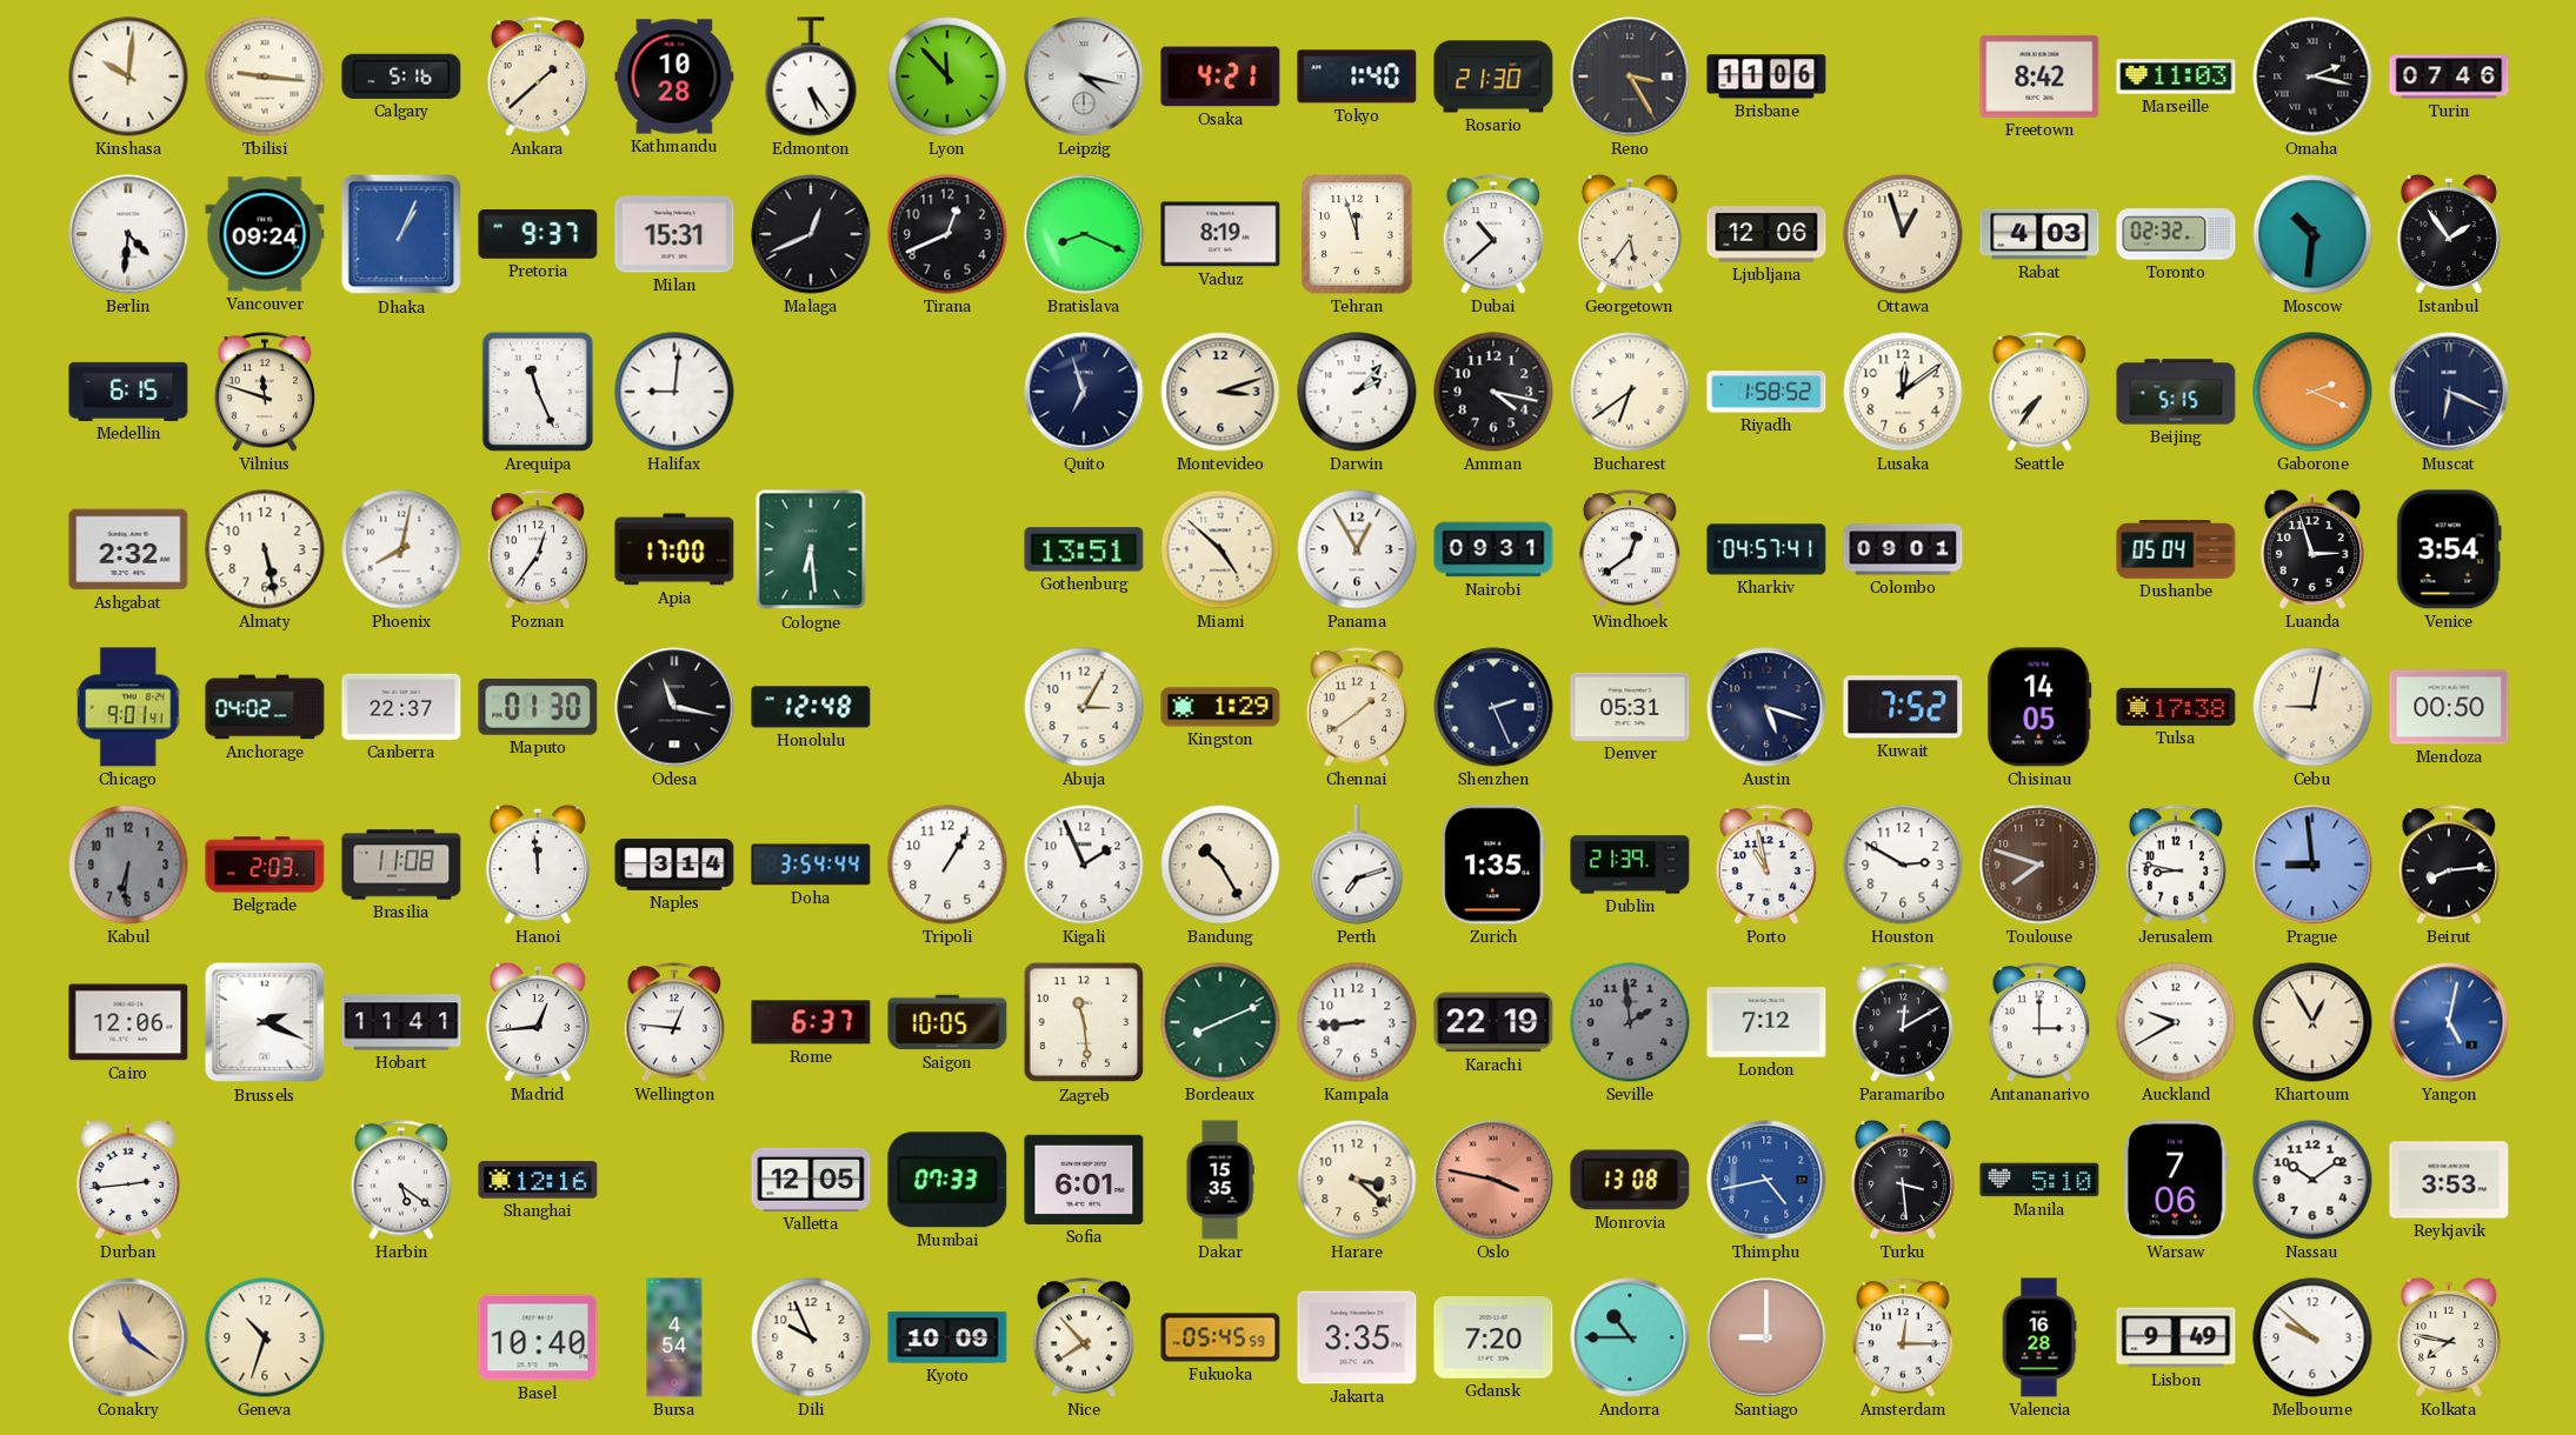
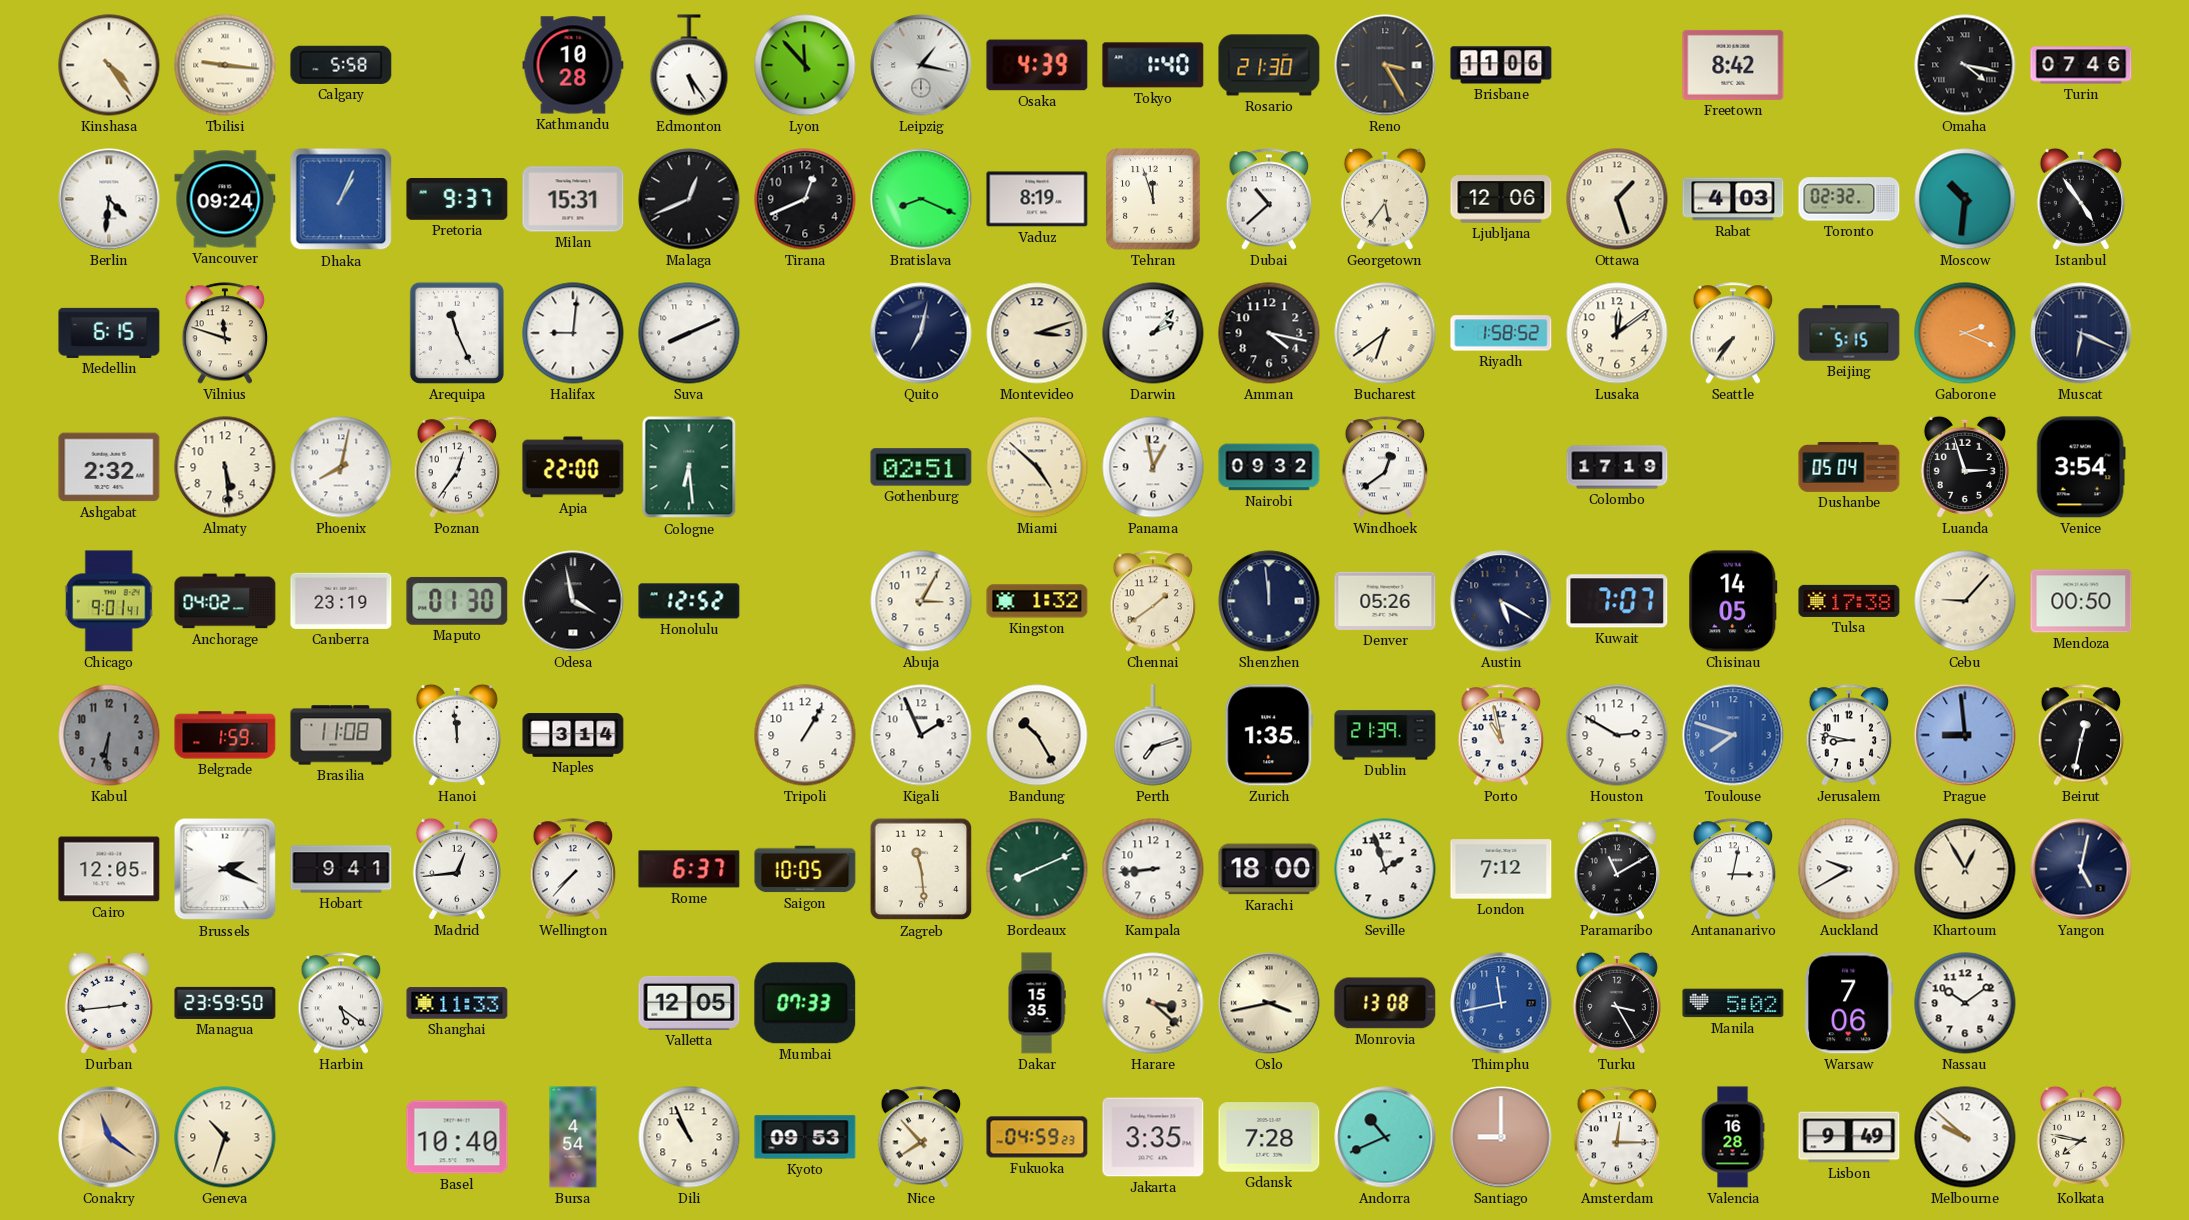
Kinshasa: 10:01 -> 4:24
Calgary: 5:16 -> 5:58
Ankara: 1:38 -> none
Leipzig: 4:17 -> 1:17
Osaka: 4:21 -> 4:39
Marseille: 11:03 -> none
Omaha: 2:17 -> 4:17
Ottawa: 12:57 -> 1:27
Istanbul: 1:54 -> 4:54
Suva: none -> 8:11
Quito: 6:57 -> 7:02
Almaty: 5:28 -> 5:29
Apia: 17:00 -> 22:00
Gothenburg: 13:51 -> 02:51
Panama: 12:55 -> 12:58
Nairobi: 09:31 -> 09:32
Kharkiv: 04:57 -> none
Colombo: 09:01 -> 17:19
Canberra: 22:37 -> 23:19
Odesa: 11:17 -> 3:58
Honolulu: 12:48 -> 12:52
Kingston: 1:29 -> 1:32
Shenzhen: 2:26 -> 11:59
Denver: 05:31 -> 05:26
Austin: 5:18 -> 5:20
Kuwait: 7:52 -> 7:07
Cebu: 9:02 -> 9:07
Belgrade: 2:03 -> 1:59
Doha: 3:54 -> none
Toulouse dial: brown -> blue
Beirut: 8:14 -> 12:32
Cairo: 12:06 -> 12:05
Hobart: 11:41 -> 9:41
Wellington: 12:46 -> 7:37
Karachi: 22:19 -> 18:00
Seville: 1:59 -> 1:57
Seville dial: grey -> white
Paramaribo: 12:10 -> 11:10
Antananarivo: 3:00 -> 3:02
Yangon dial: blue -> navy
Managua: none -> 23:59
Shanghai: 12:16 -> 11:33
Sofia: 6:01 -> none
Oslo: 3:47 -> 3:43
Oslo dial: salmon -> cream
Thimphu: 4:43 -> 11:43
Turku: 3:29 -> 3:25
Manila: 5:10 -> 5:02
Reykjavik: 3:53 -> none
Dili: 9:56 -> 10:56
Kyoto: 10:09 -> 09:53
Fukuoka: 05:45 -> 04:59
Gdansk: 7:20 -> 7:28
Andorra: 10:45 -> 10:41
